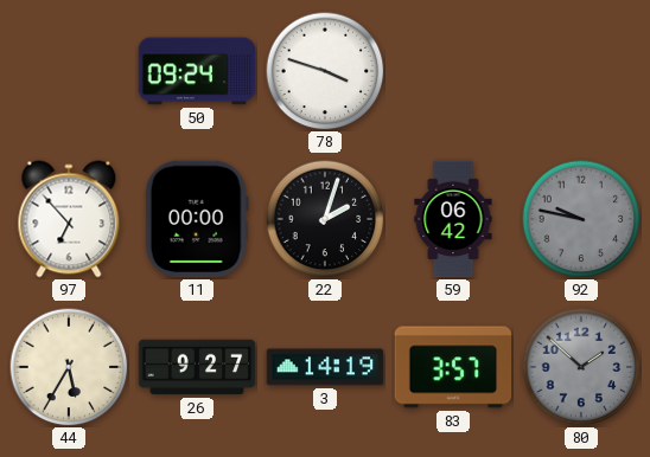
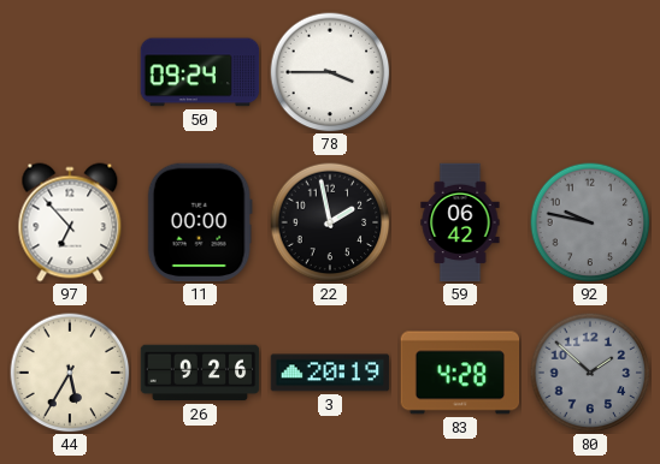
78: 3:48 -> 3:45
22: 2:03 -> 1:58
26: 9:27 -> 9:26
3: 14:19 -> 20:19
83: 3:57 -> 4:28
